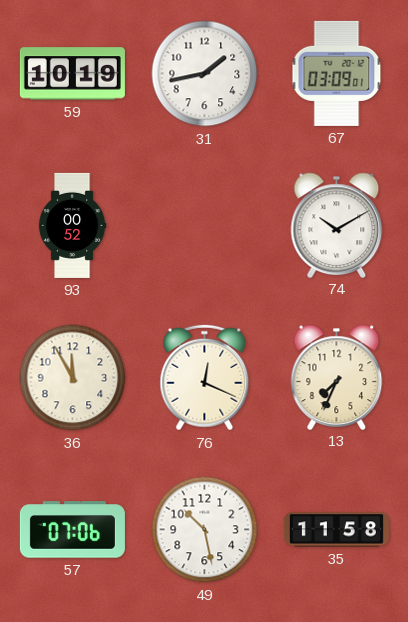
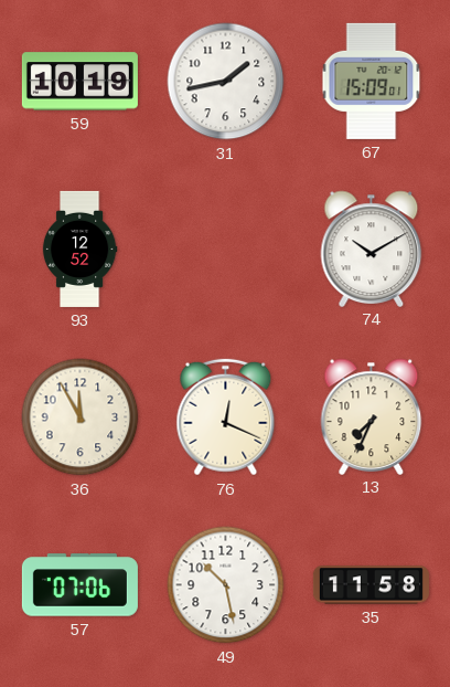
67: 03:09 -> 15:09
93: 00:52 -> 12:52
